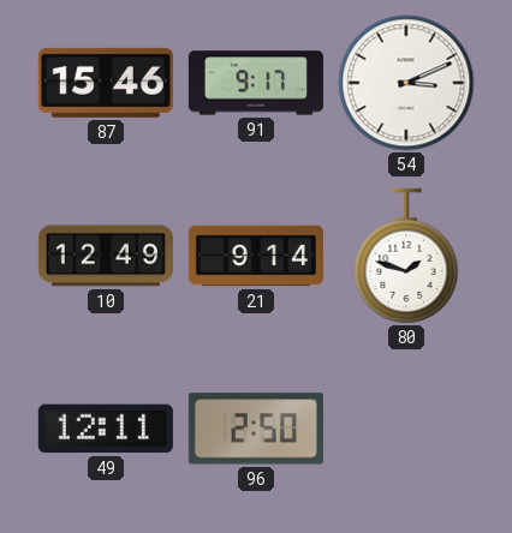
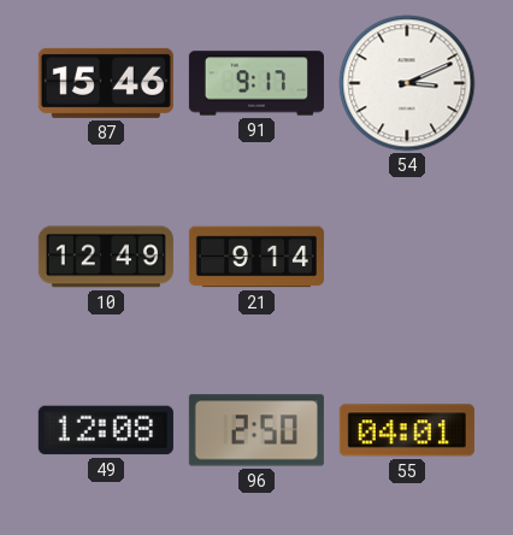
80: 1:48 -> none
49: 12:11 -> 12:08
55: none -> 04:01
